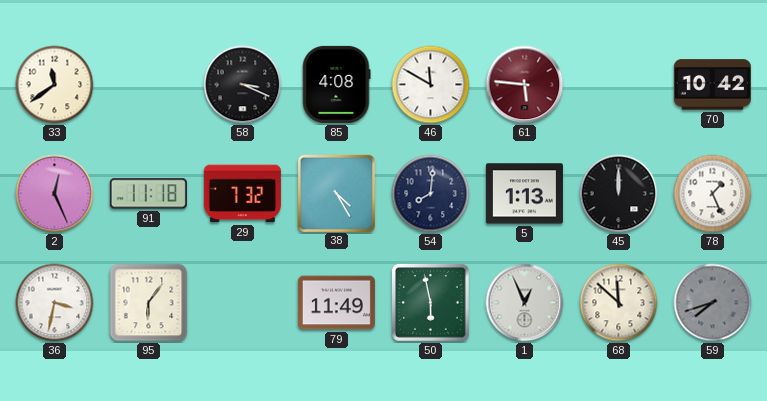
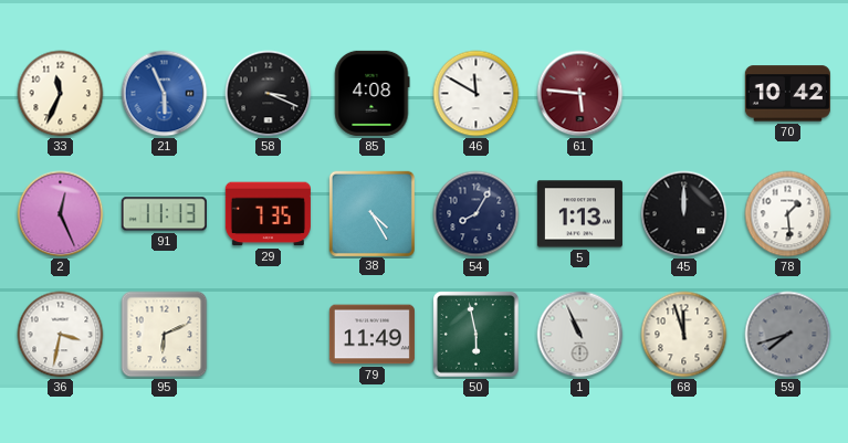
33: 11:39 -> 11:34
21: none -> 5:56
91: 11:18 -> 11:13
29: 7:32 -> 7:35
54: 8:01 -> 8:05
78: 1:26 -> 1:29
95: 6:06 -> 6:11
1: 12:56 -> 10:56
68: 11:52 -> 11:57
